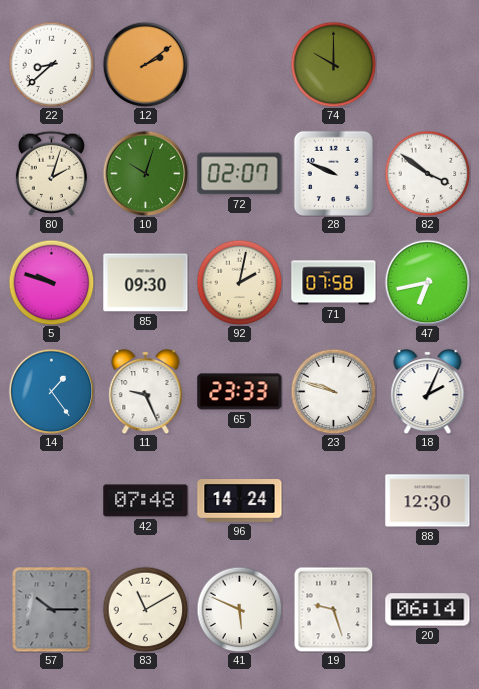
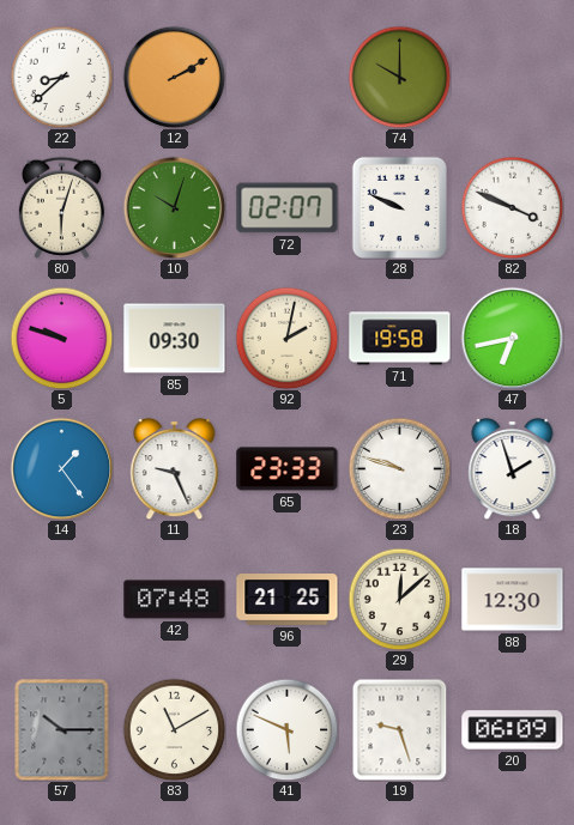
12: 2:09 -> 2:10
80: 2:03 -> 6:03
82: 3:51 -> 3:49
71: 07:58 -> 19:58
18: 2:04 -> 1:57
96: 14:24 -> 21:25
29: none -> 12:08
20: 06:14 -> 06:09
